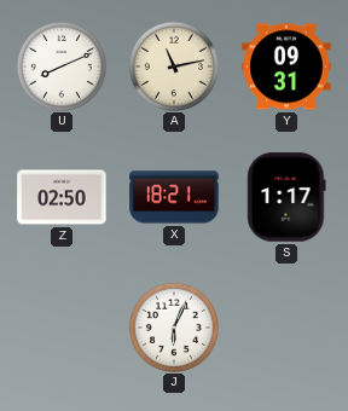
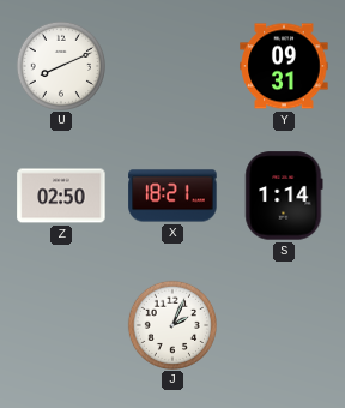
A: 11:13 -> none
S: 1:17 -> 1:14
J: 6:04 -> 2:04
